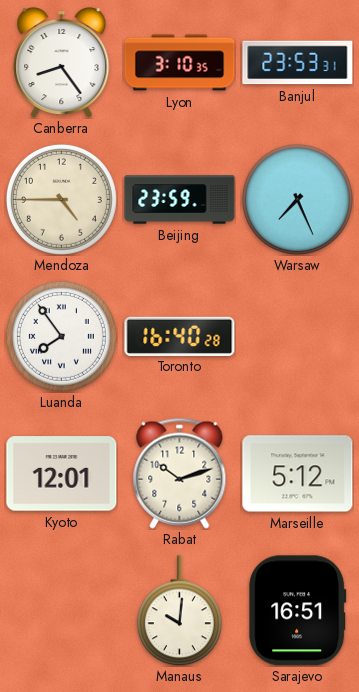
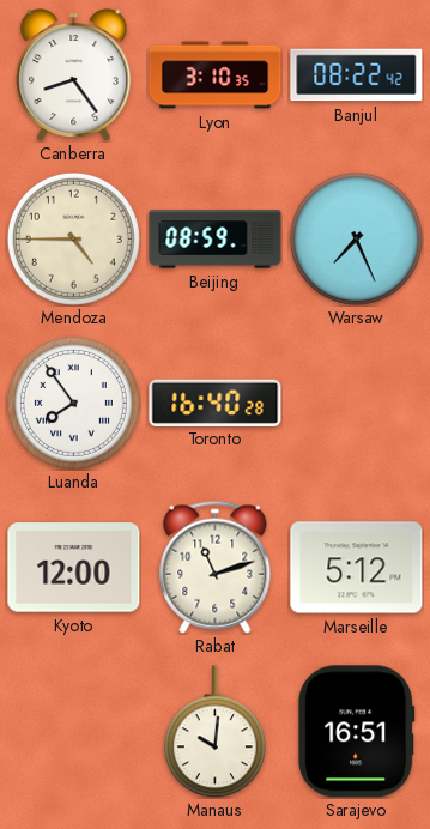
Banjul: 23:53 -> 08:22
Beijing: 23:59 -> 08:59
Kyoto: 12:01 -> 12:00
Rabat: 10:12 -> 11:12
